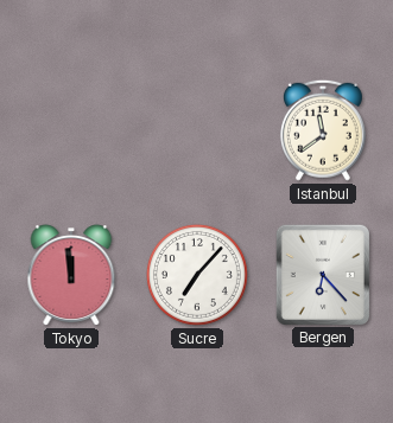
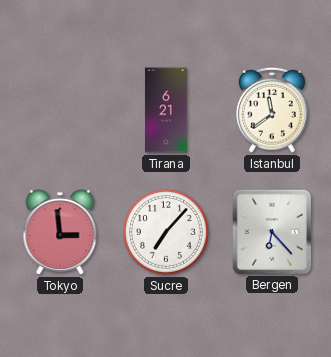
Tirana: none -> 6:21
Tokyo: 11:59 -> 2:59
